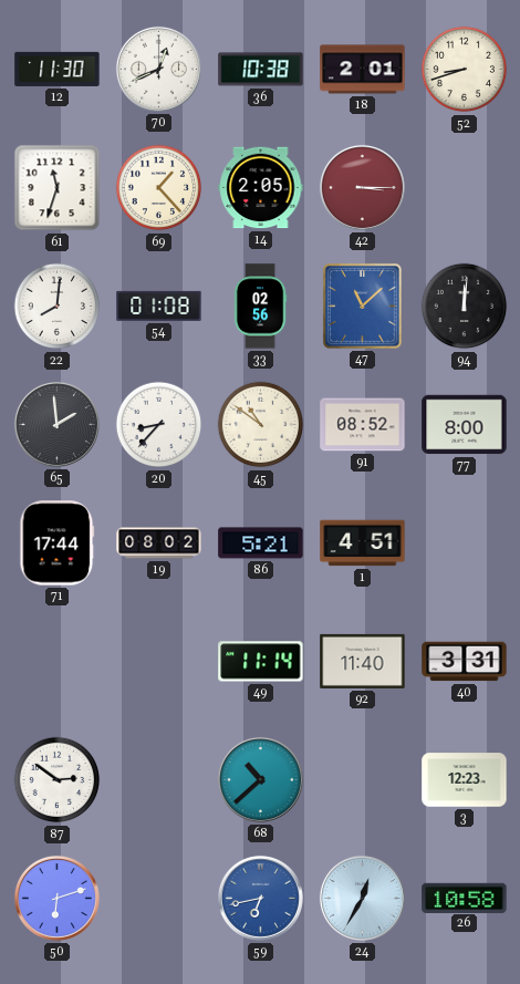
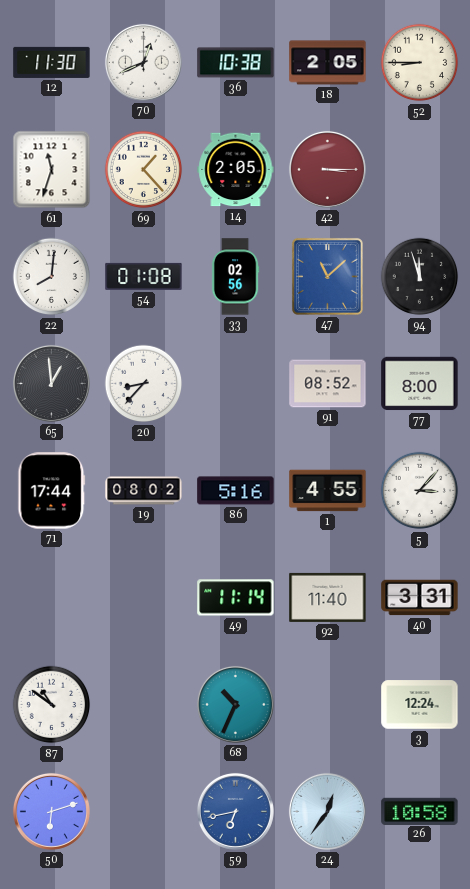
18: 2:01 -> 2:05
52: 8:42 -> 8:45
94: 12:01 -> 11:57
65: 1:59 -> 12:59
45: 10:51 -> none
86: 5:21 -> 5:16
1: 4:51 -> 4:55
5: none -> 3:07
87: 2:51 -> 10:51
68: 10:38 -> 10:34
3: 12:23 -> 12:24
24: 12:35 -> 12:36
